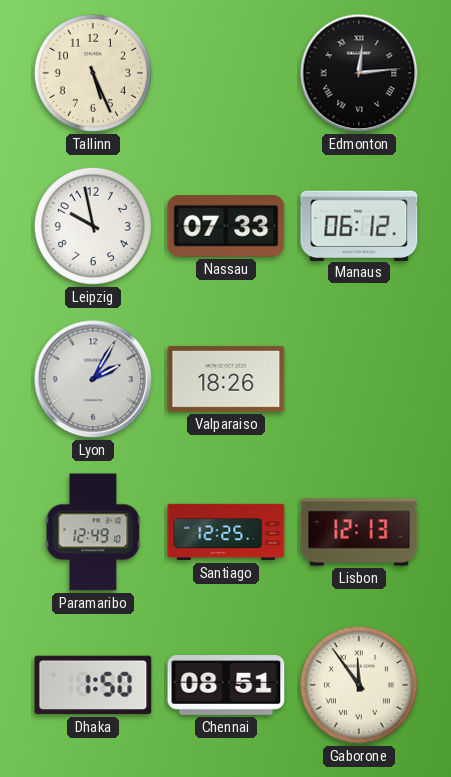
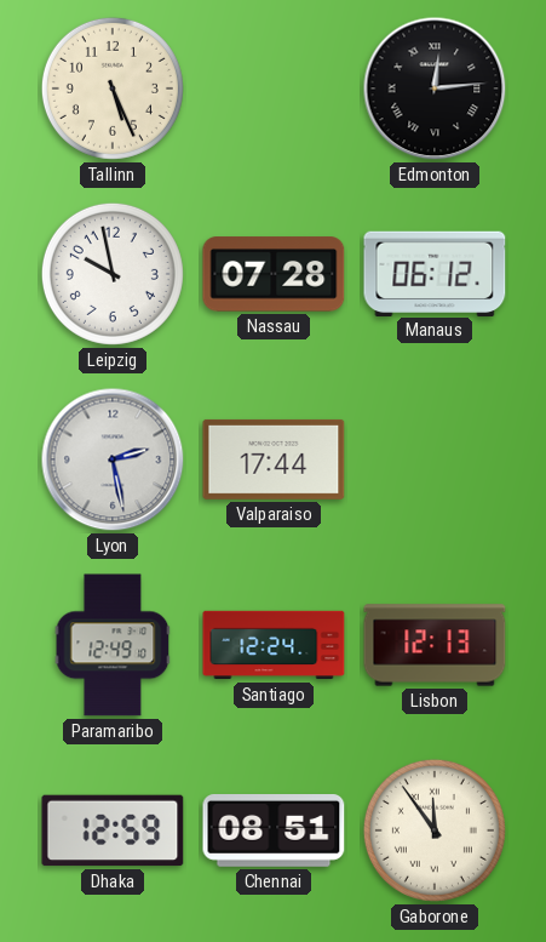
Nassau: 07:33 -> 07:28
Lyon: 2:05 -> 2:28
Valparaiso: 18:26 -> 17:44
Santiago: 12:25 -> 12:24
Dhaka: 1:50 -> 12:59
